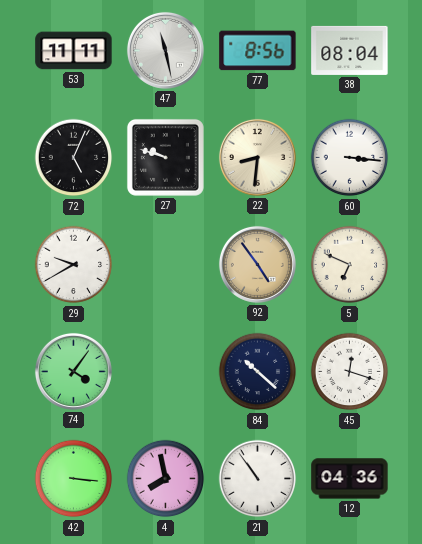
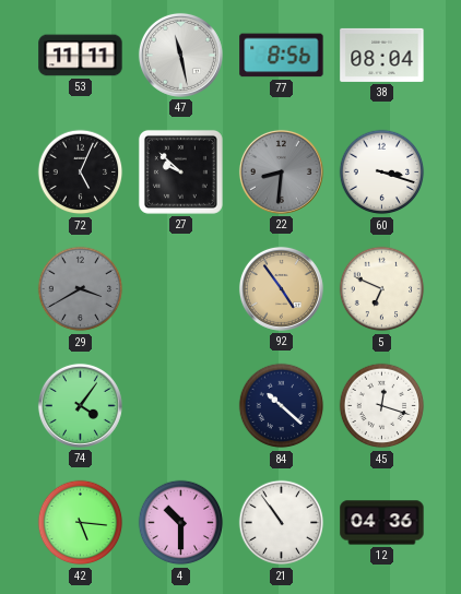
27: 9:48 -> 9:52
22 dial: cream -> grey
60: 3:16 -> 3:18
29: 9:40 -> 3:40
29 dial: white -> grey
42: 3:16 -> 5:16
4: 7:58 -> 10:30
